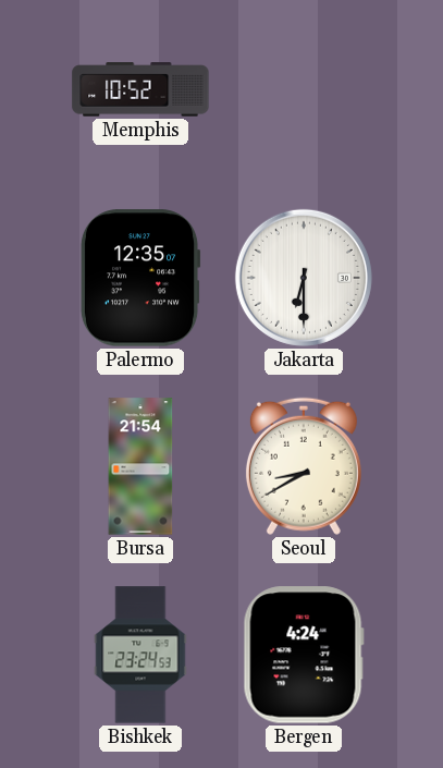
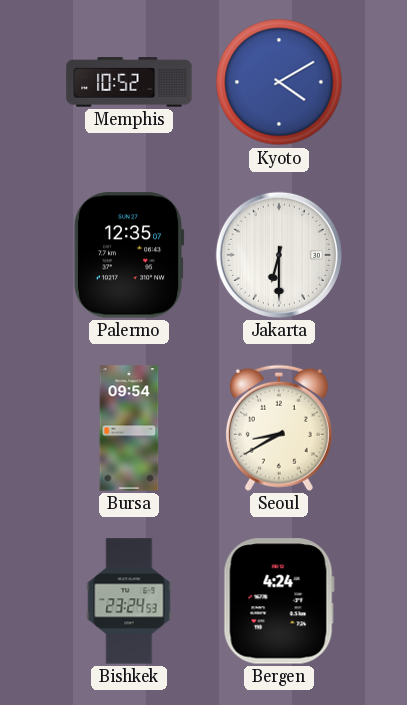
Kyoto: none -> 4:10
Bursa: 21:54 -> 09:54
